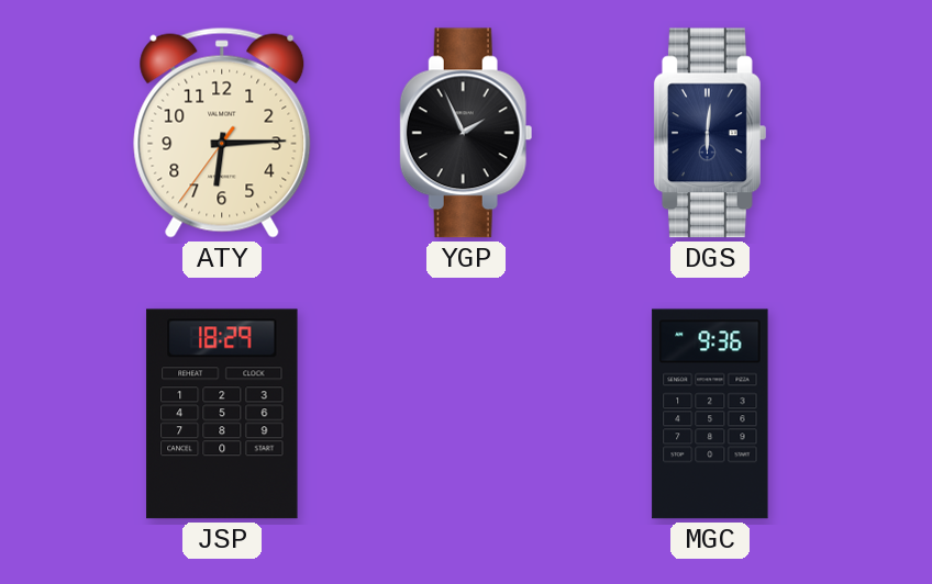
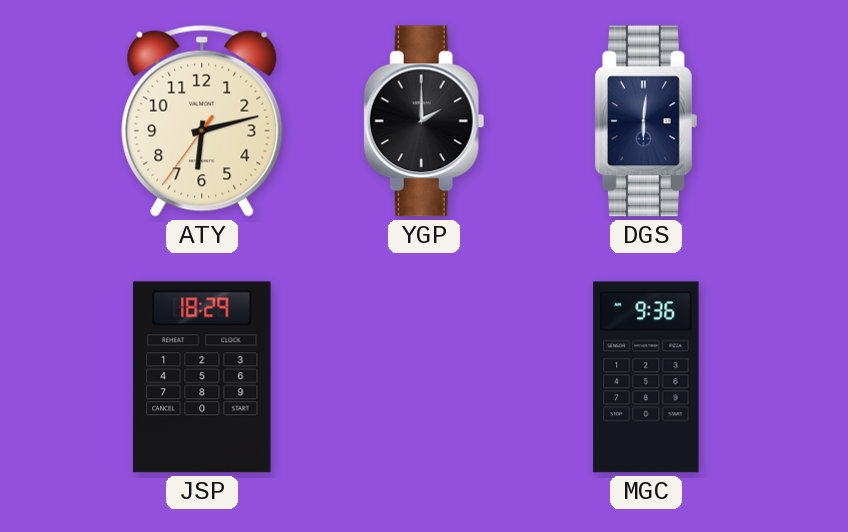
ATY: 6:14 -> 6:12
YGP: 1:56 -> 2:00
